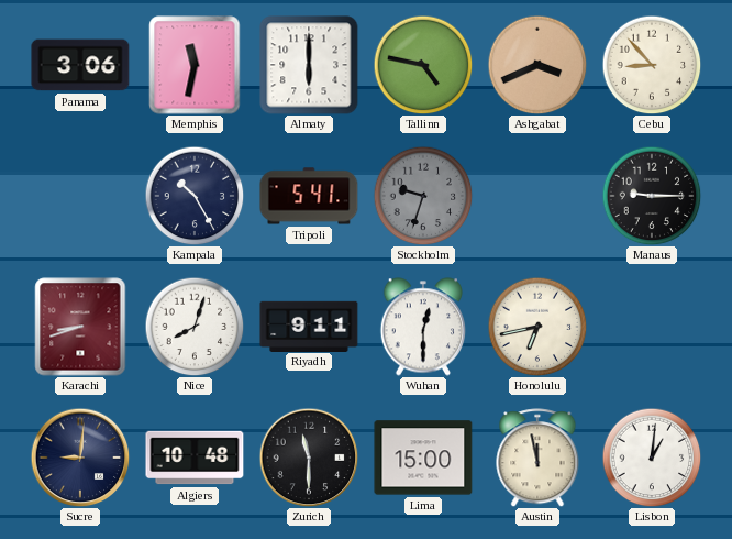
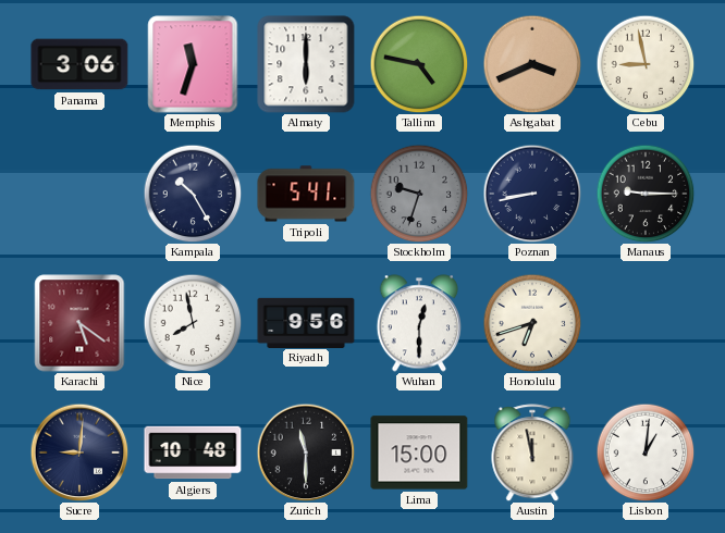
Memphis: 11:32 -> 11:33
Cebu: 8:53 -> 8:58
Poznan: none -> 8:43
Karachi: 8:42 -> 5:21
Nice: 8:03 -> 7:58
Riyadh: 9:11 -> 9:56
Honolulu: 6:43 -> 6:42
